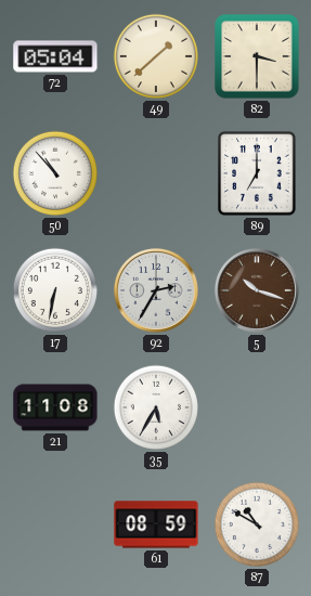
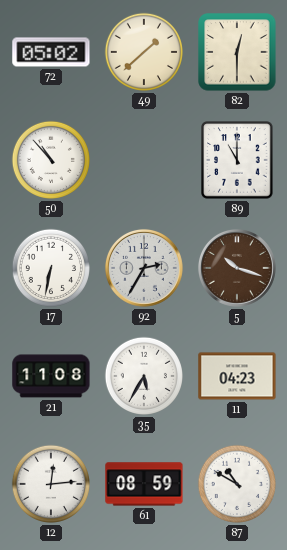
72: 05:04 -> 05:02
82: 3:30 -> 12:30
89: 7:00 -> 11:00
11: none -> 04:23
12: none -> 12:14
